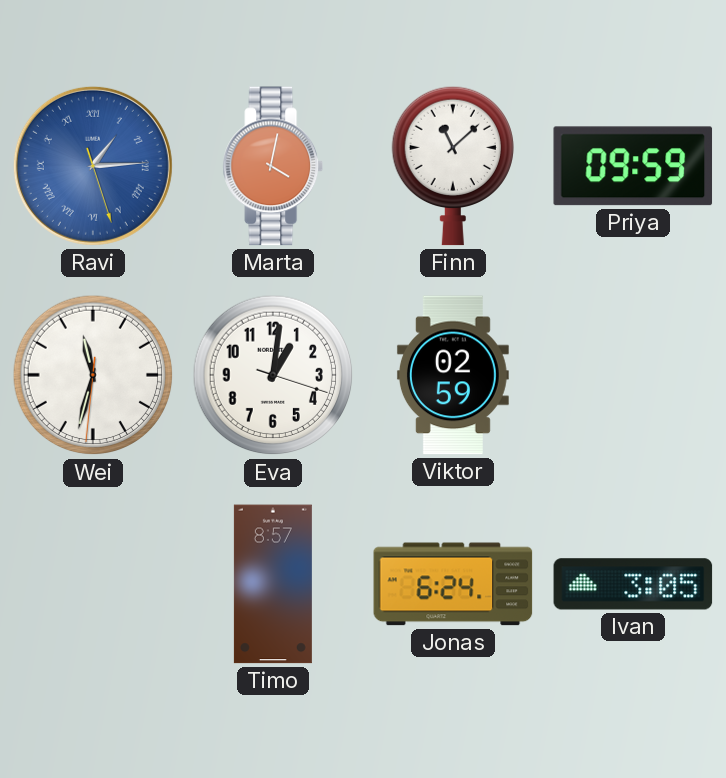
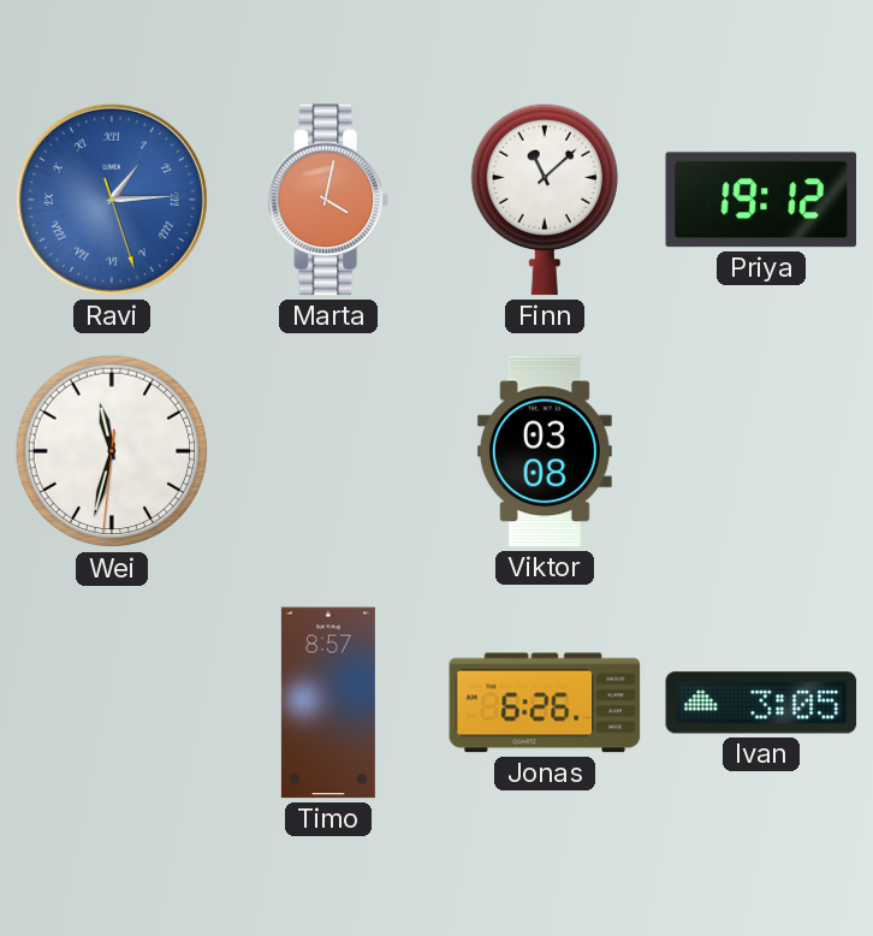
Priya: 09:59 -> 19:12
Eva: 1:01 -> none
Viktor: 02:59 -> 03:08
Jonas: 6:24 -> 6:26
